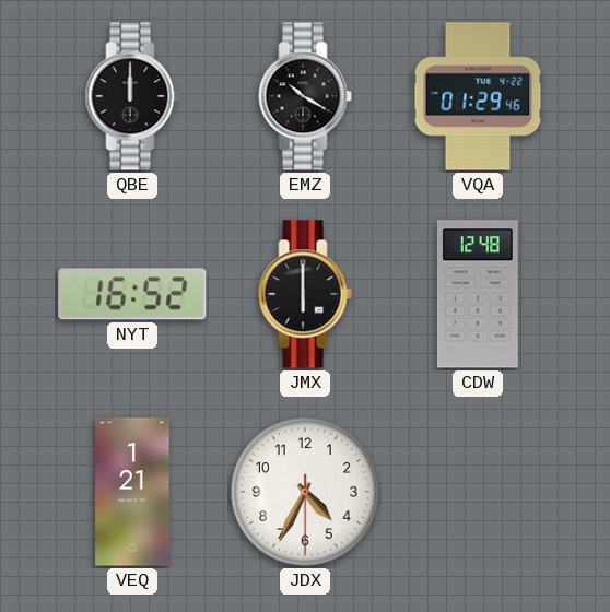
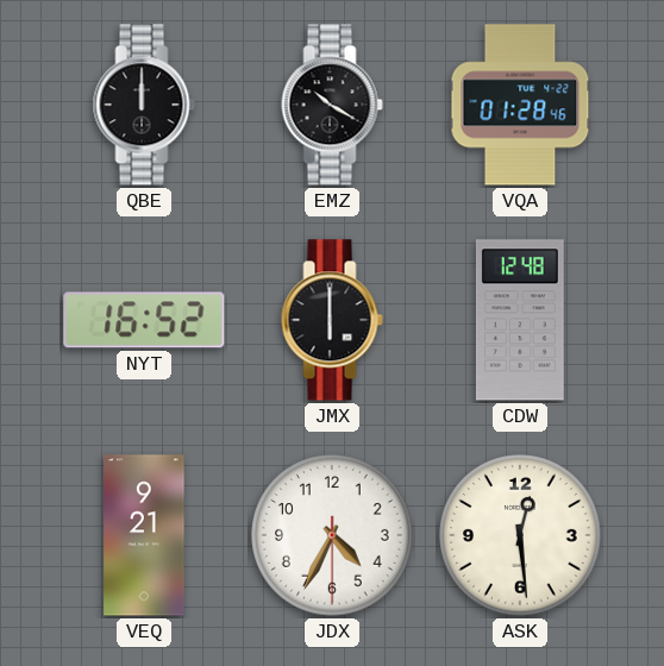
VQA: 01:29 -> 01:28
VEQ: 1:21 -> 9:21
ASK: none -> 12:29
